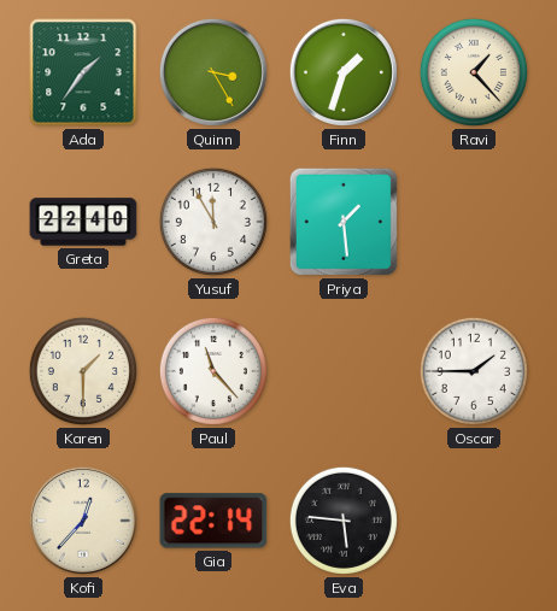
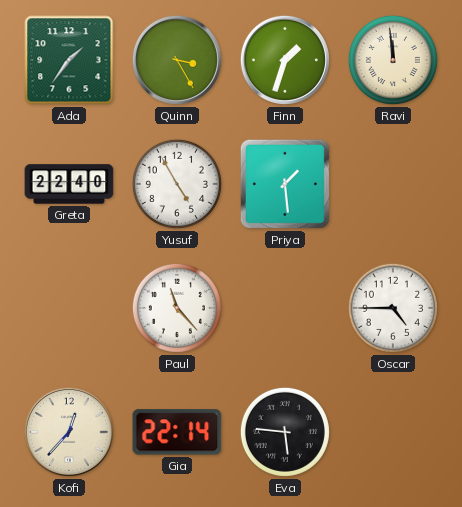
Ravi: 1:23 -> 11:59
Yusuf: 11:55 -> 4:55
Karen: 1:30 -> none
Oscar: 1:45 -> 4:45
